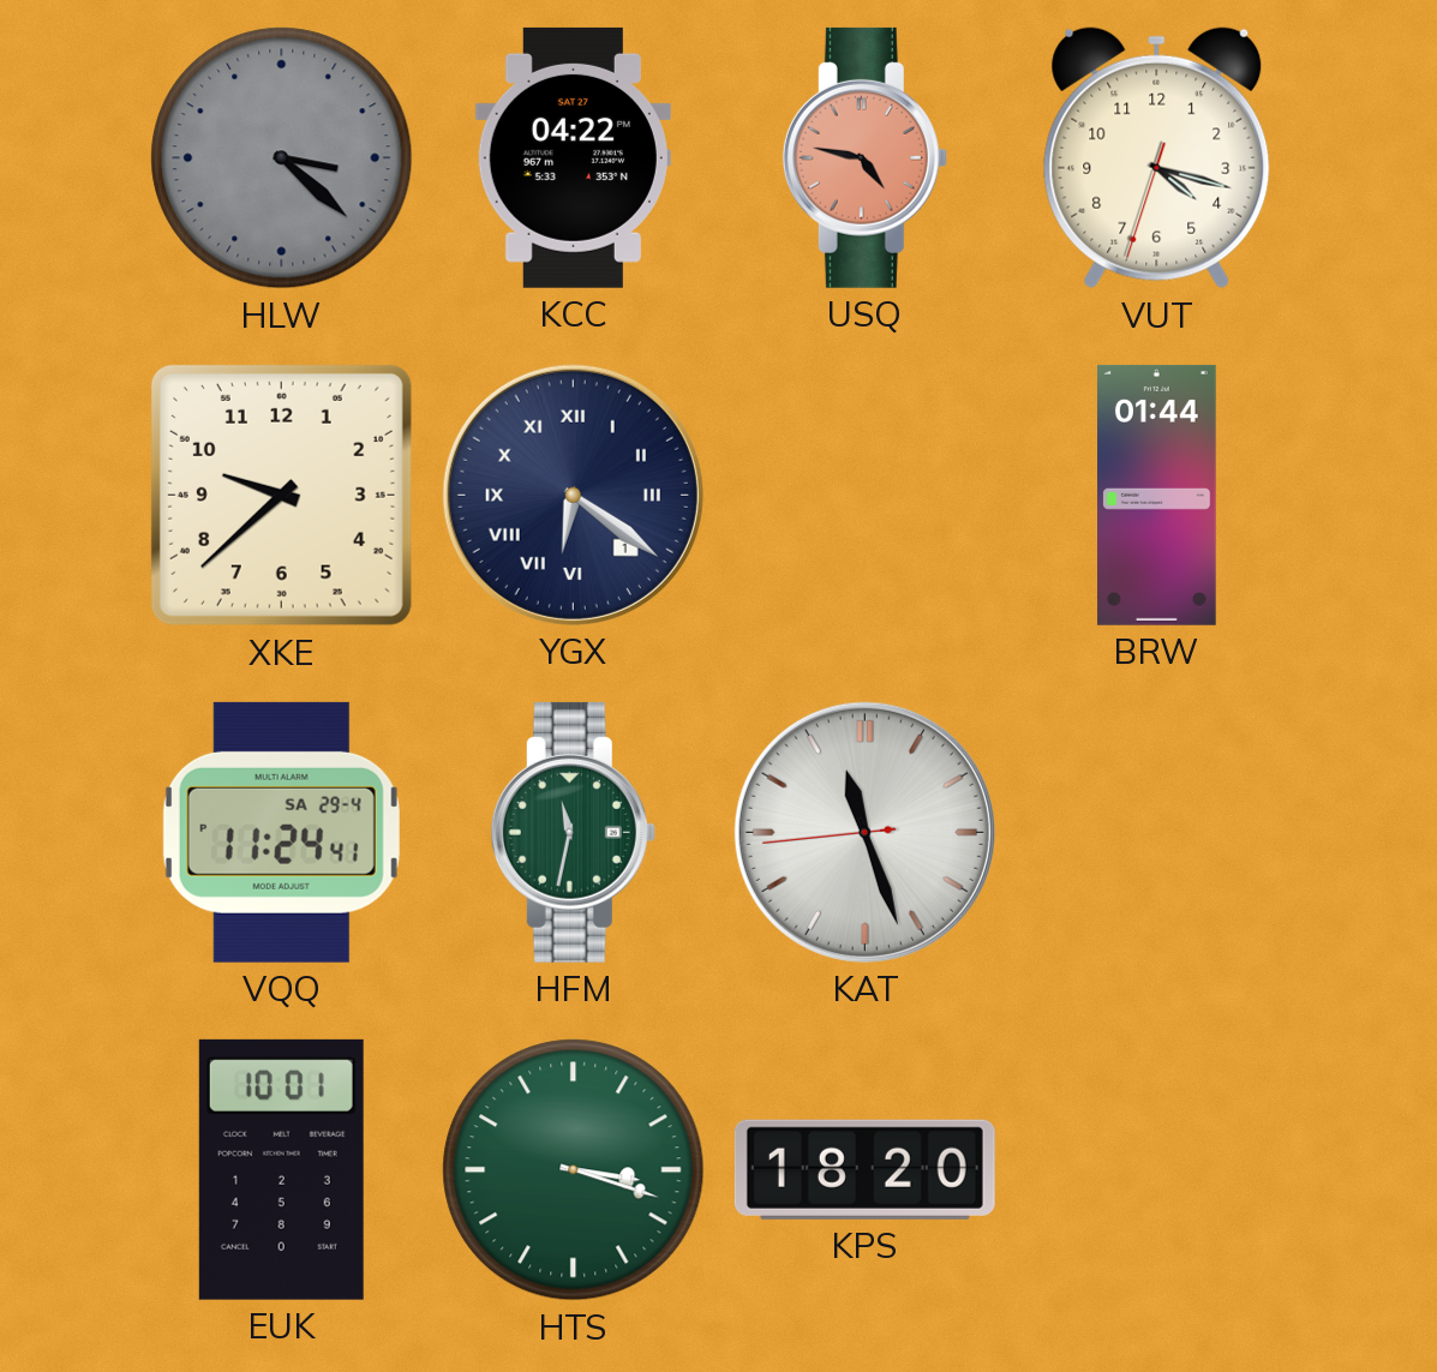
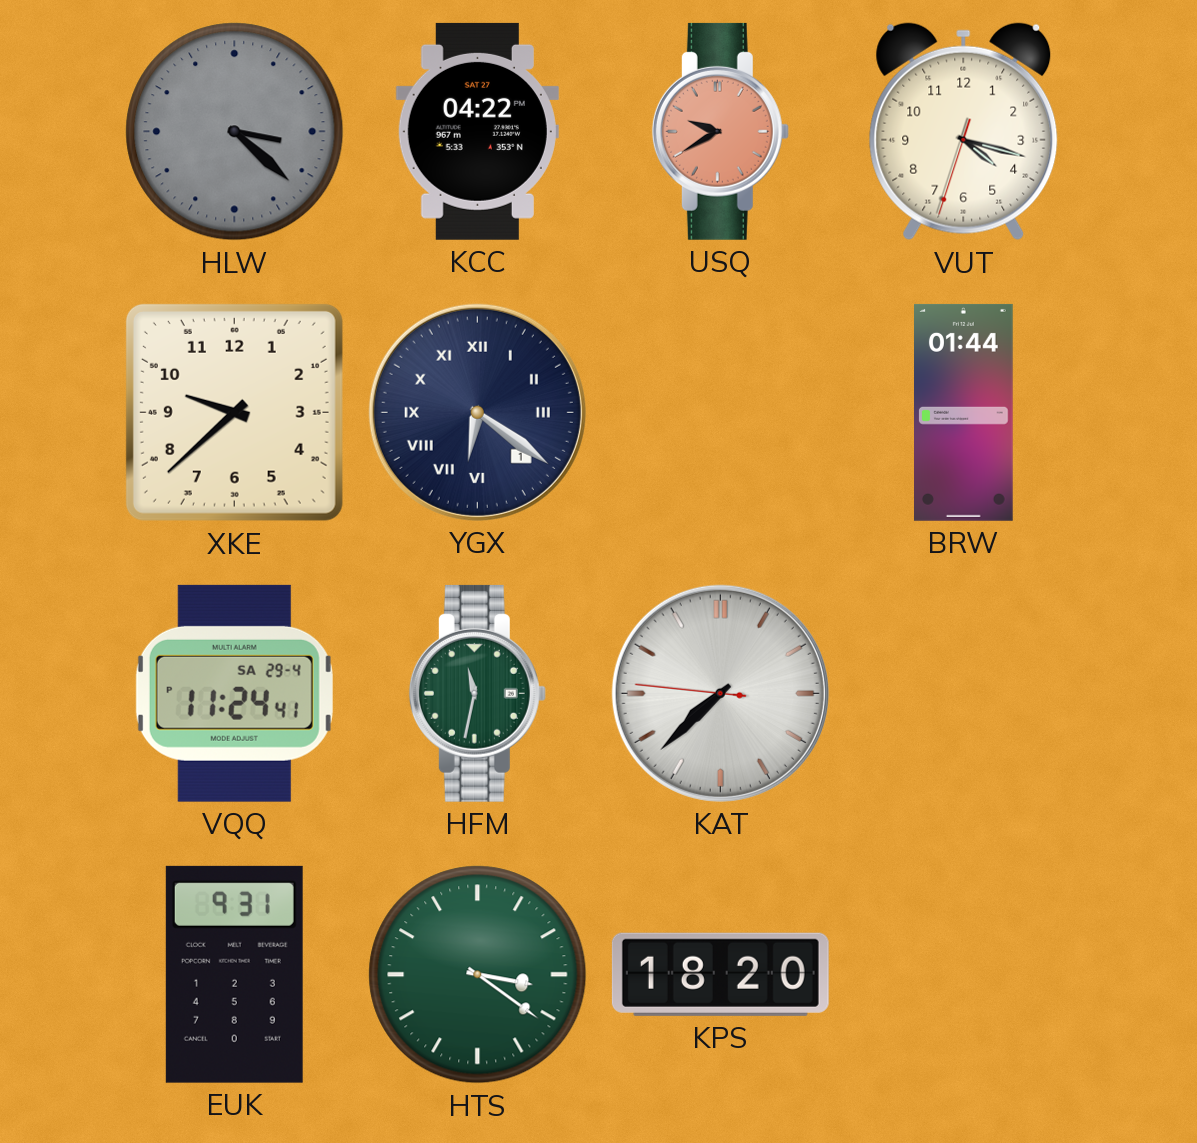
USQ: 4:47 -> 9:40
KAT: 11:26 -> 7:37
EUK: 10:01 -> 9:31
HTS: 3:18 -> 3:21
